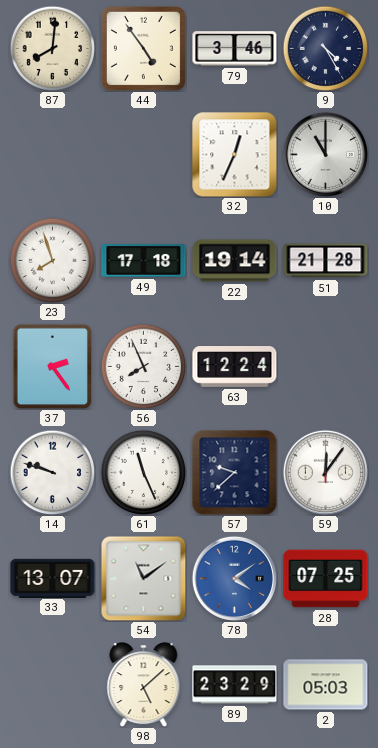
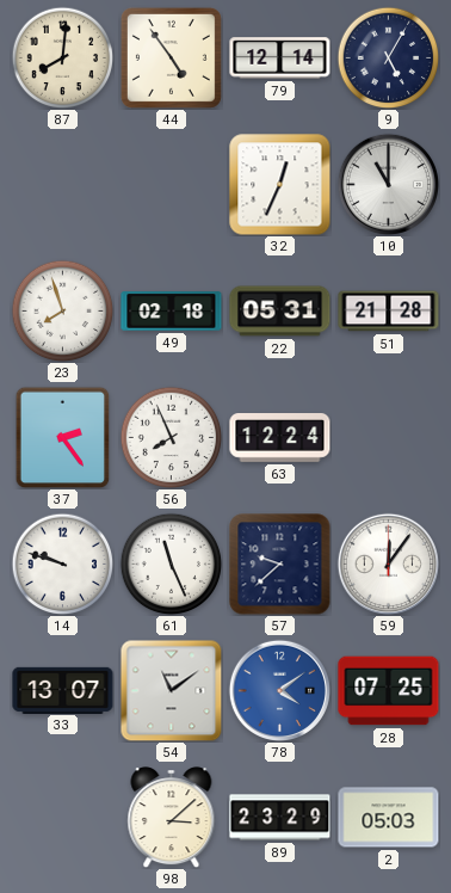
79: 3:46 -> 12:14
9: 4:25 -> 5:05
49: 17:18 -> 02:18
22: 19:14 -> 05:31
98: 5:08 -> 3:08
